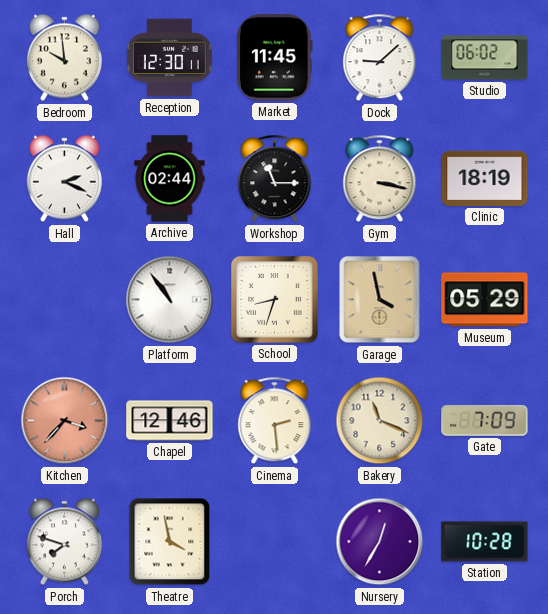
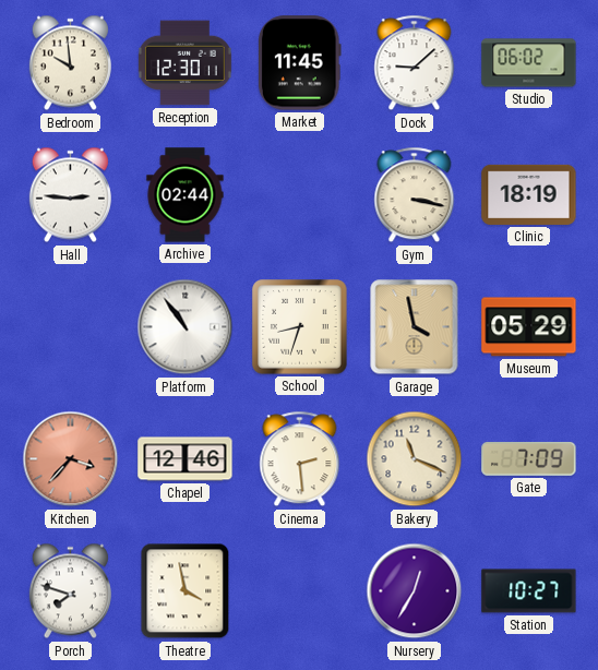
Hall: 2:19 -> 2:46
Workshop: 11:15 -> none
Station: 10:28 -> 10:27
